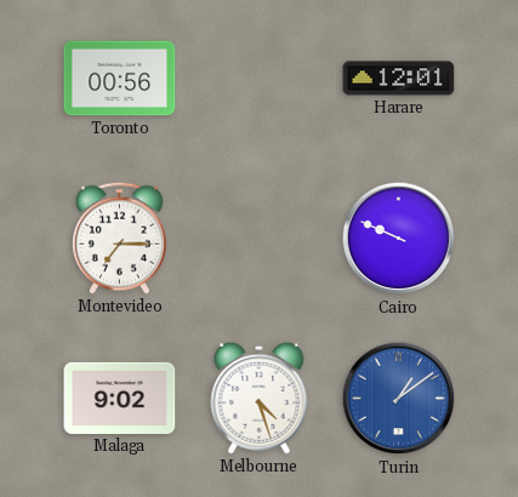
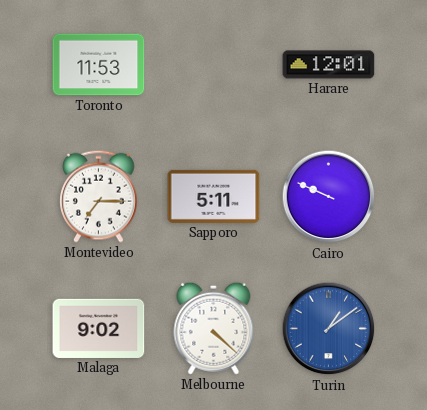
Toronto: 00:56 -> 11:53
Sapporo: none -> 5:11
Melbourne: 4:27 -> 4:22
